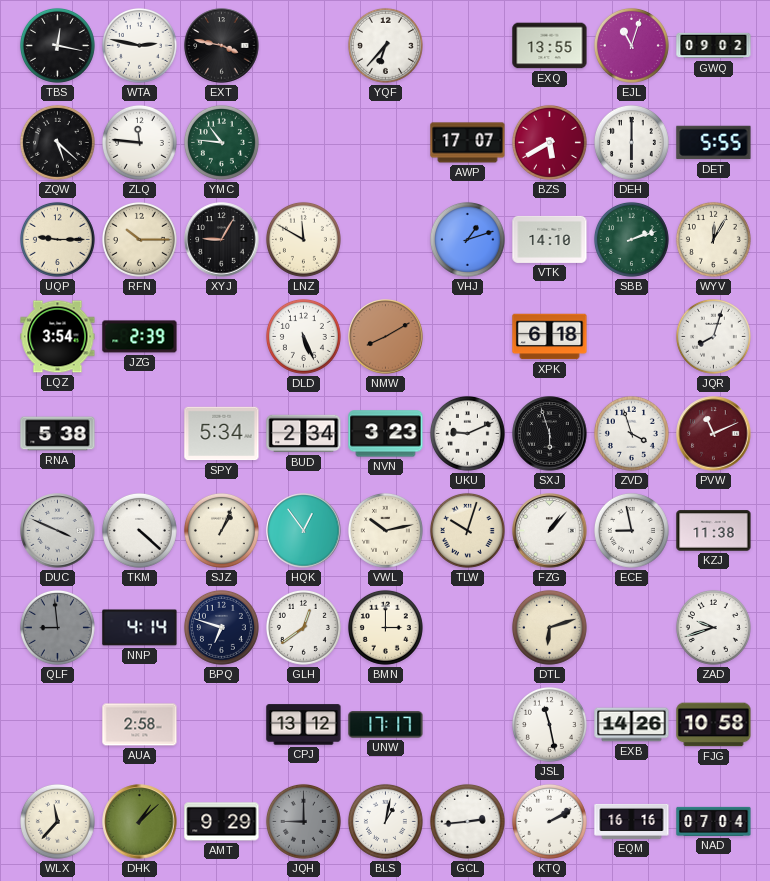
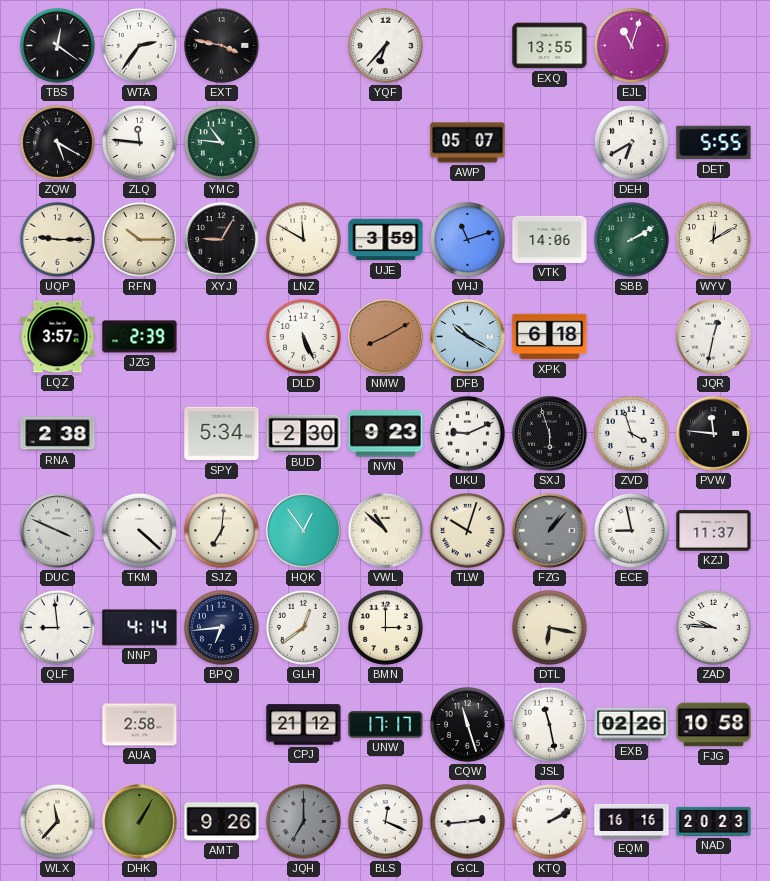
TBS: 12:17 -> 12:21
WTA: 2:47 -> 2:36
GWQ: 09:02 -> none
ZQW: 5:22 -> 5:20
AWP: 17:07 -> 05:07
BZS: 5:40 -> none
DEH: 6:00 -> 6:40
UJE: none -> 3:59
VHJ: 1:12 -> 11:12
VTK: 14:10 -> 14:06
SBB: 2:12 -> 2:10
WYV: 12:05 -> 12:10
LQZ: 3:54 -> 3:57
DFB: none -> 10:20
JQR: 8:03 -> 12:32
RNA: 5:38 -> 2:38
BUD: 2:34 -> 2:30
NVN: 3:23 -> 9:23
PVW: 11:11 -> 11:46
PVW dial: burgundy -> black
SJZ: 1:04 -> 7:01
VWL: 10:13 -> 10:52
FZG dial: white -> grey
KZJ: 11:38 -> 11:37
QLF dial: grey -> white
BPQ: 6:48 -> 6:44
DTL: 6:12 -> 6:17
ZAD: 9:42 -> 9:46
CPJ: 13:12 -> 21:12
CQW: none -> 11:27
EXB: 14:26 -> 02:26
DHK: 1:08 -> 1:05
AMT: 9:29 -> 9:26
JQH: 9:00 -> 7:00
BLS: 1:02 -> 12:19
NAD: 07:04 -> 20:23
